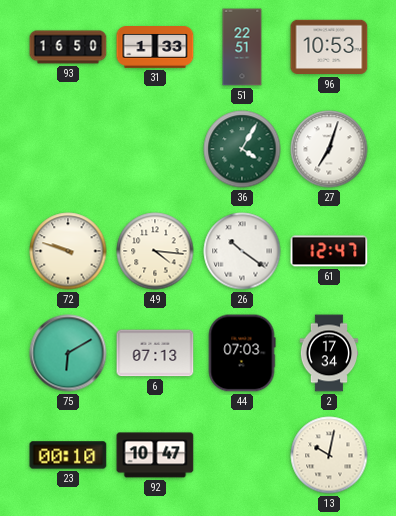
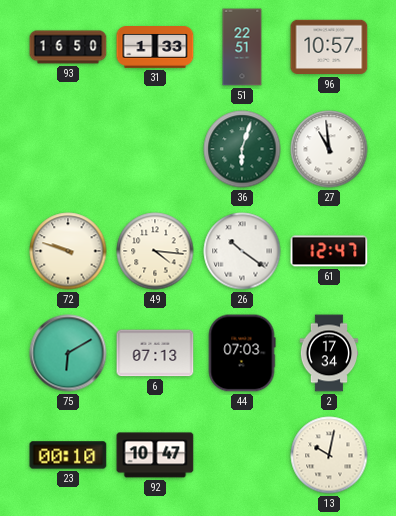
96: 10:53 -> 10:57
36: 4:05 -> 6:03
27: 7:03 -> 10:59
